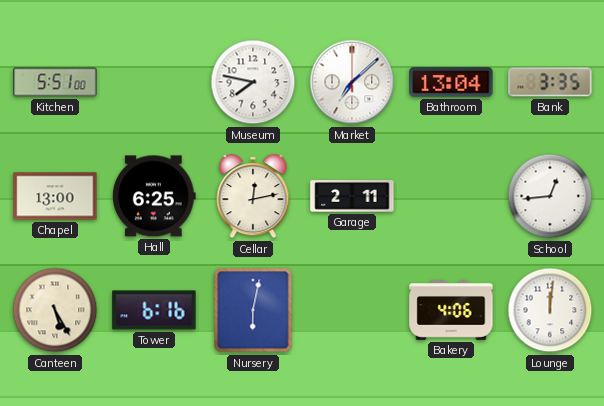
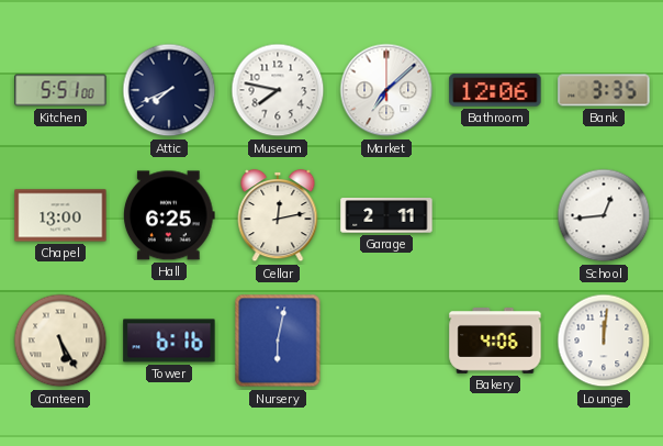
Attic: none -> 7:41
Bathroom: 13:04 -> 12:06
